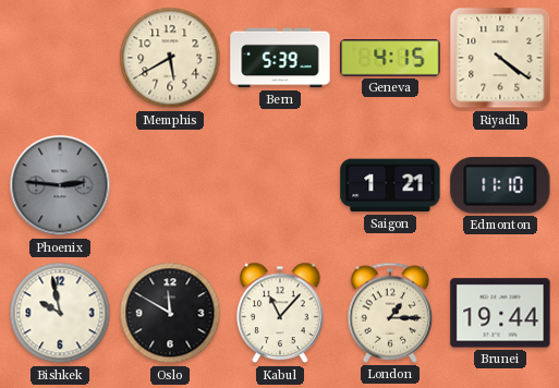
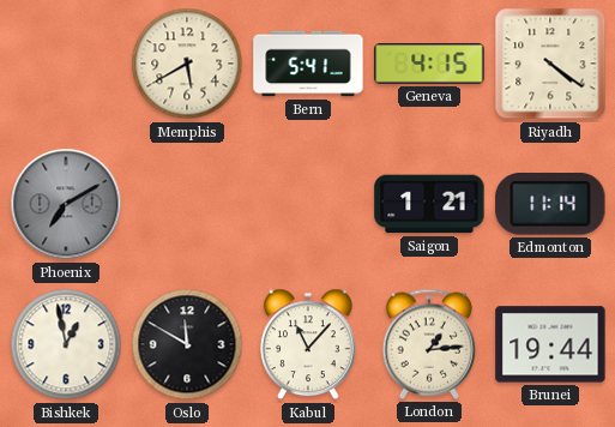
Bern: 5:39 -> 5:41
Phoenix: 2:46 -> 7:10
Edmonton: 11:10 -> 11:14
Bishkek: 9:58 -> 12:58
London: 1:15 -> 1:14
